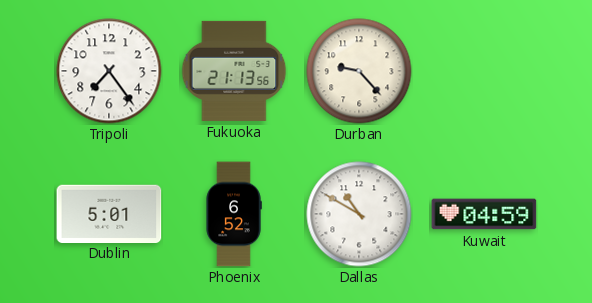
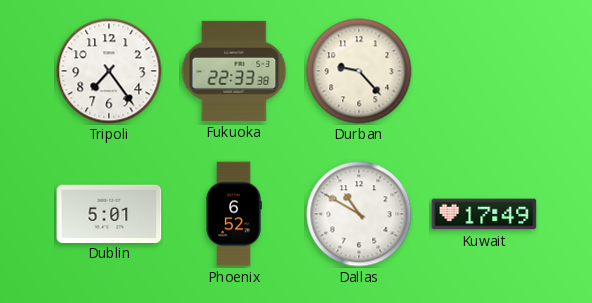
Fukuoka: 21:13 -> 22:33
Kuwait: 04:59 -> 17:49
